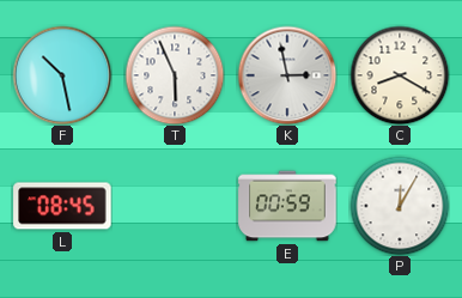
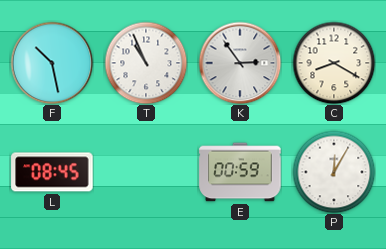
T: 5:56 -> 10:56
K: 2:58 -> 2:54
